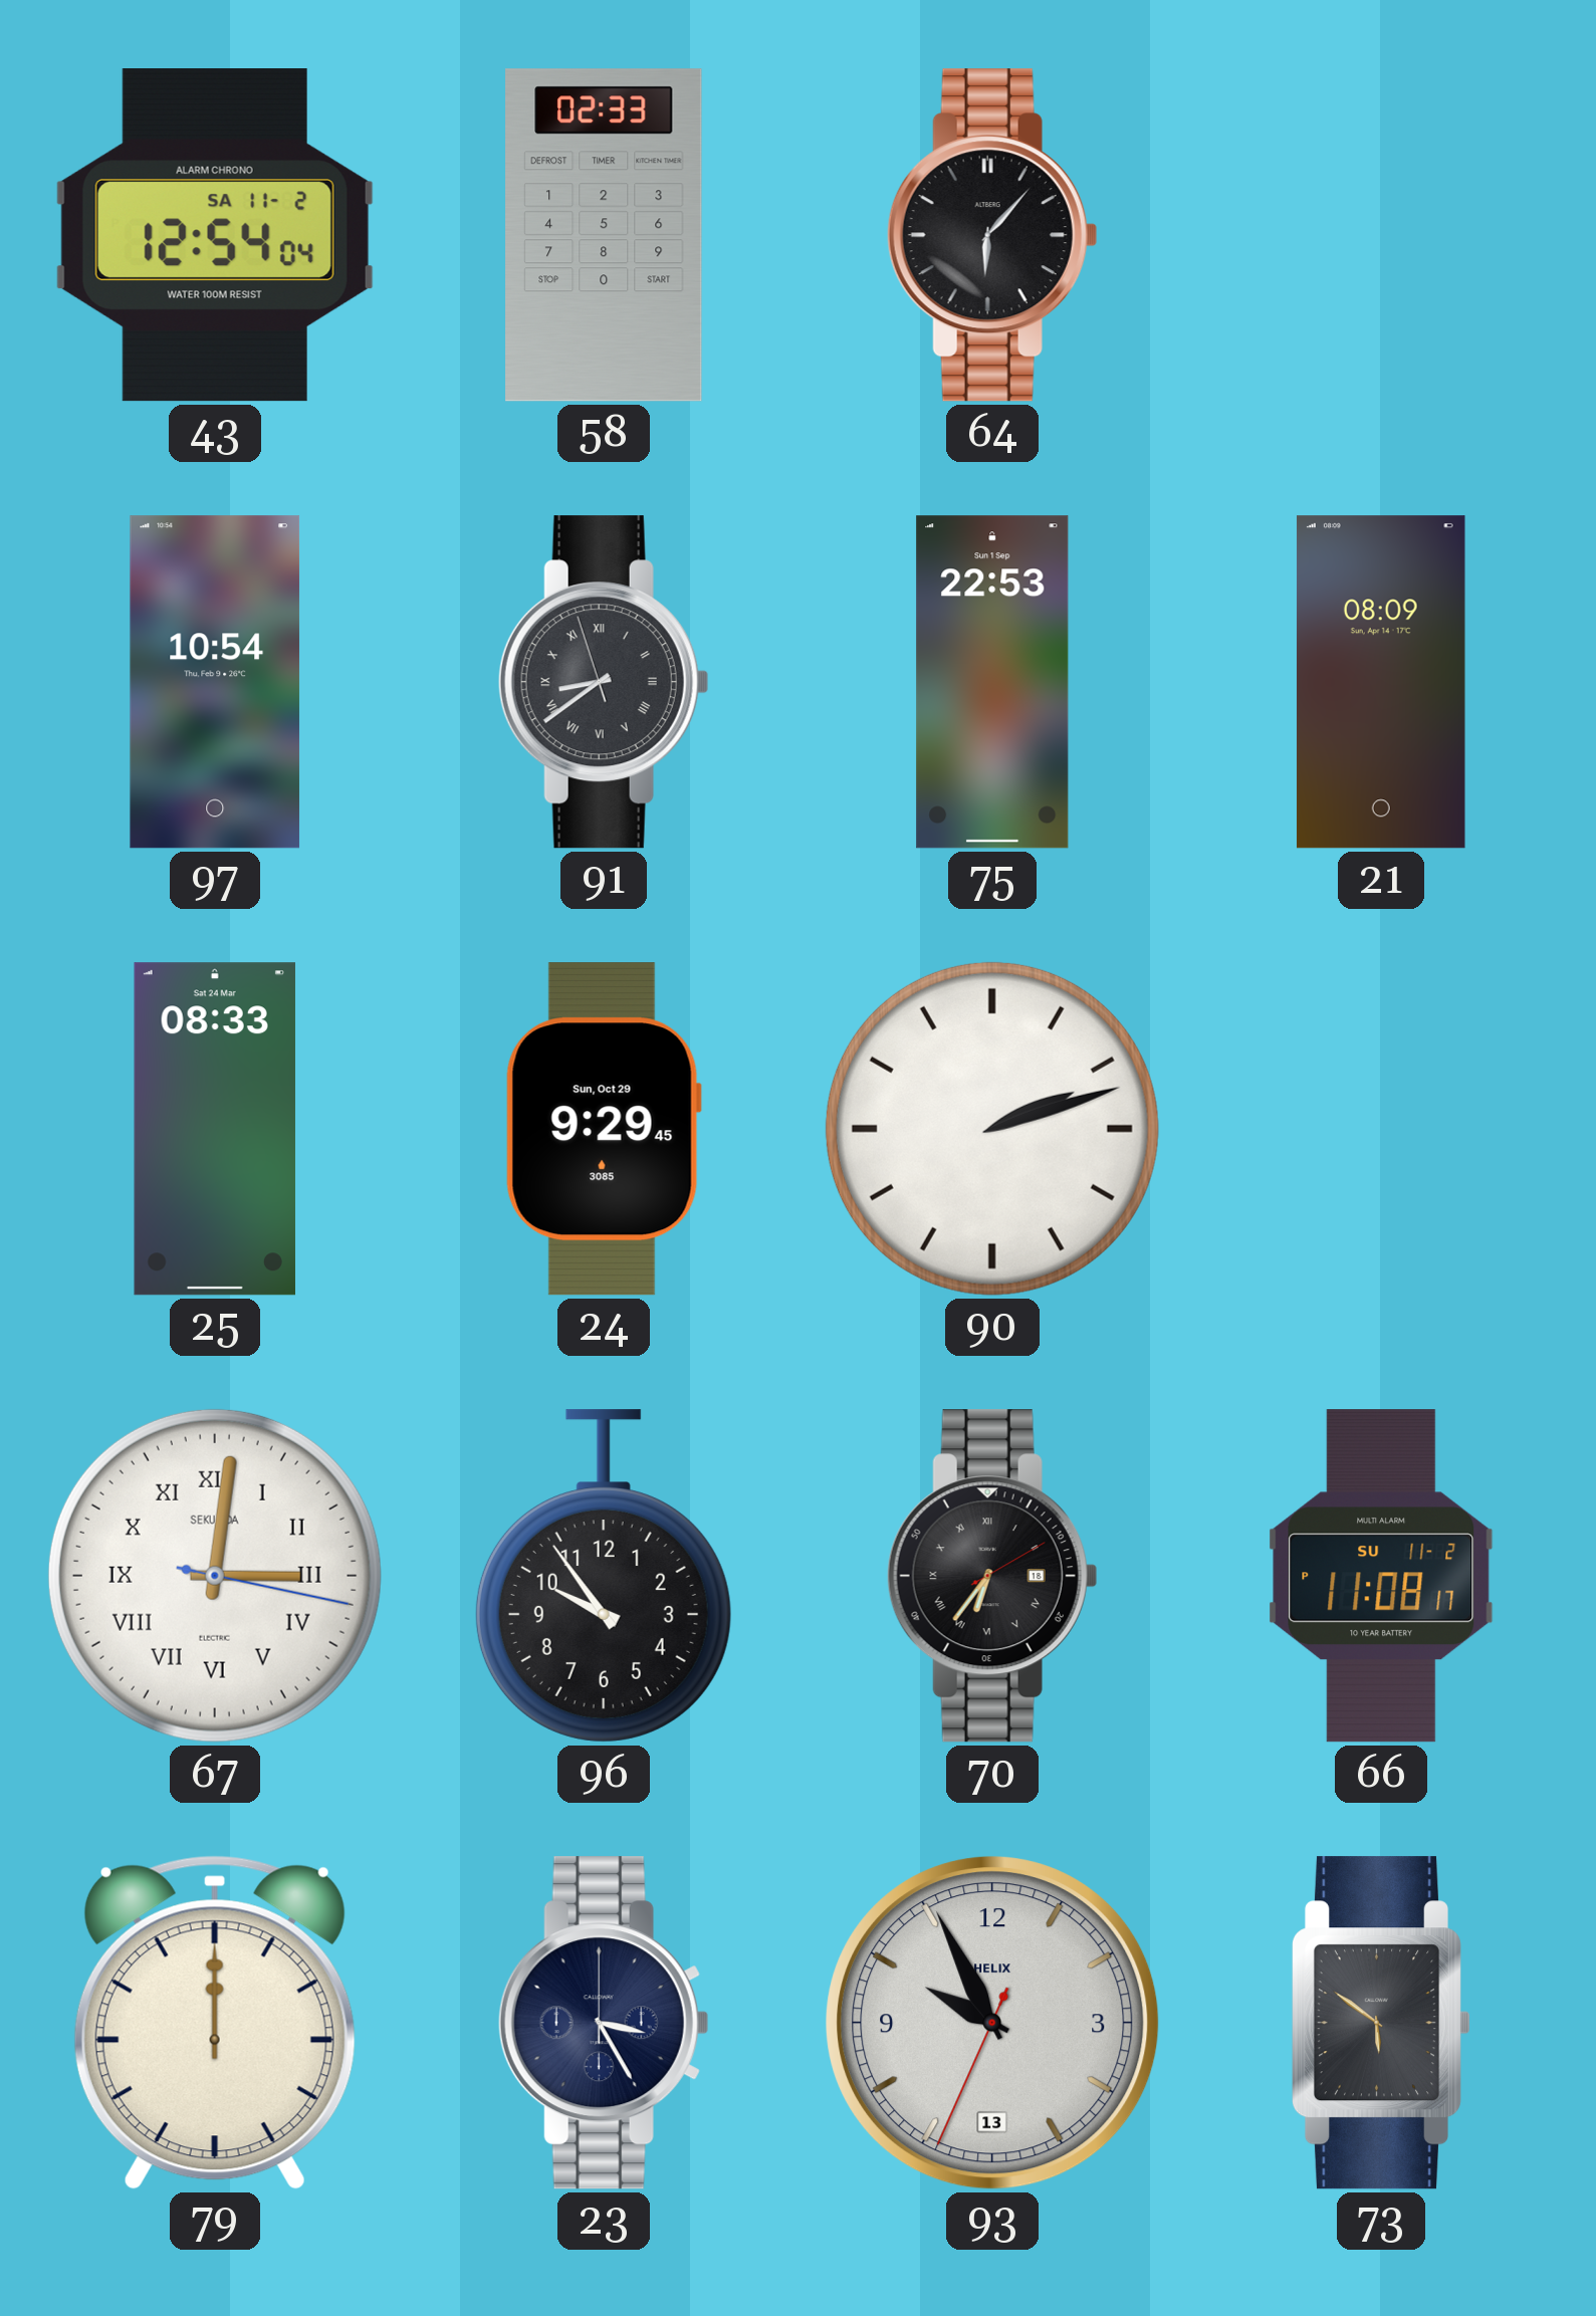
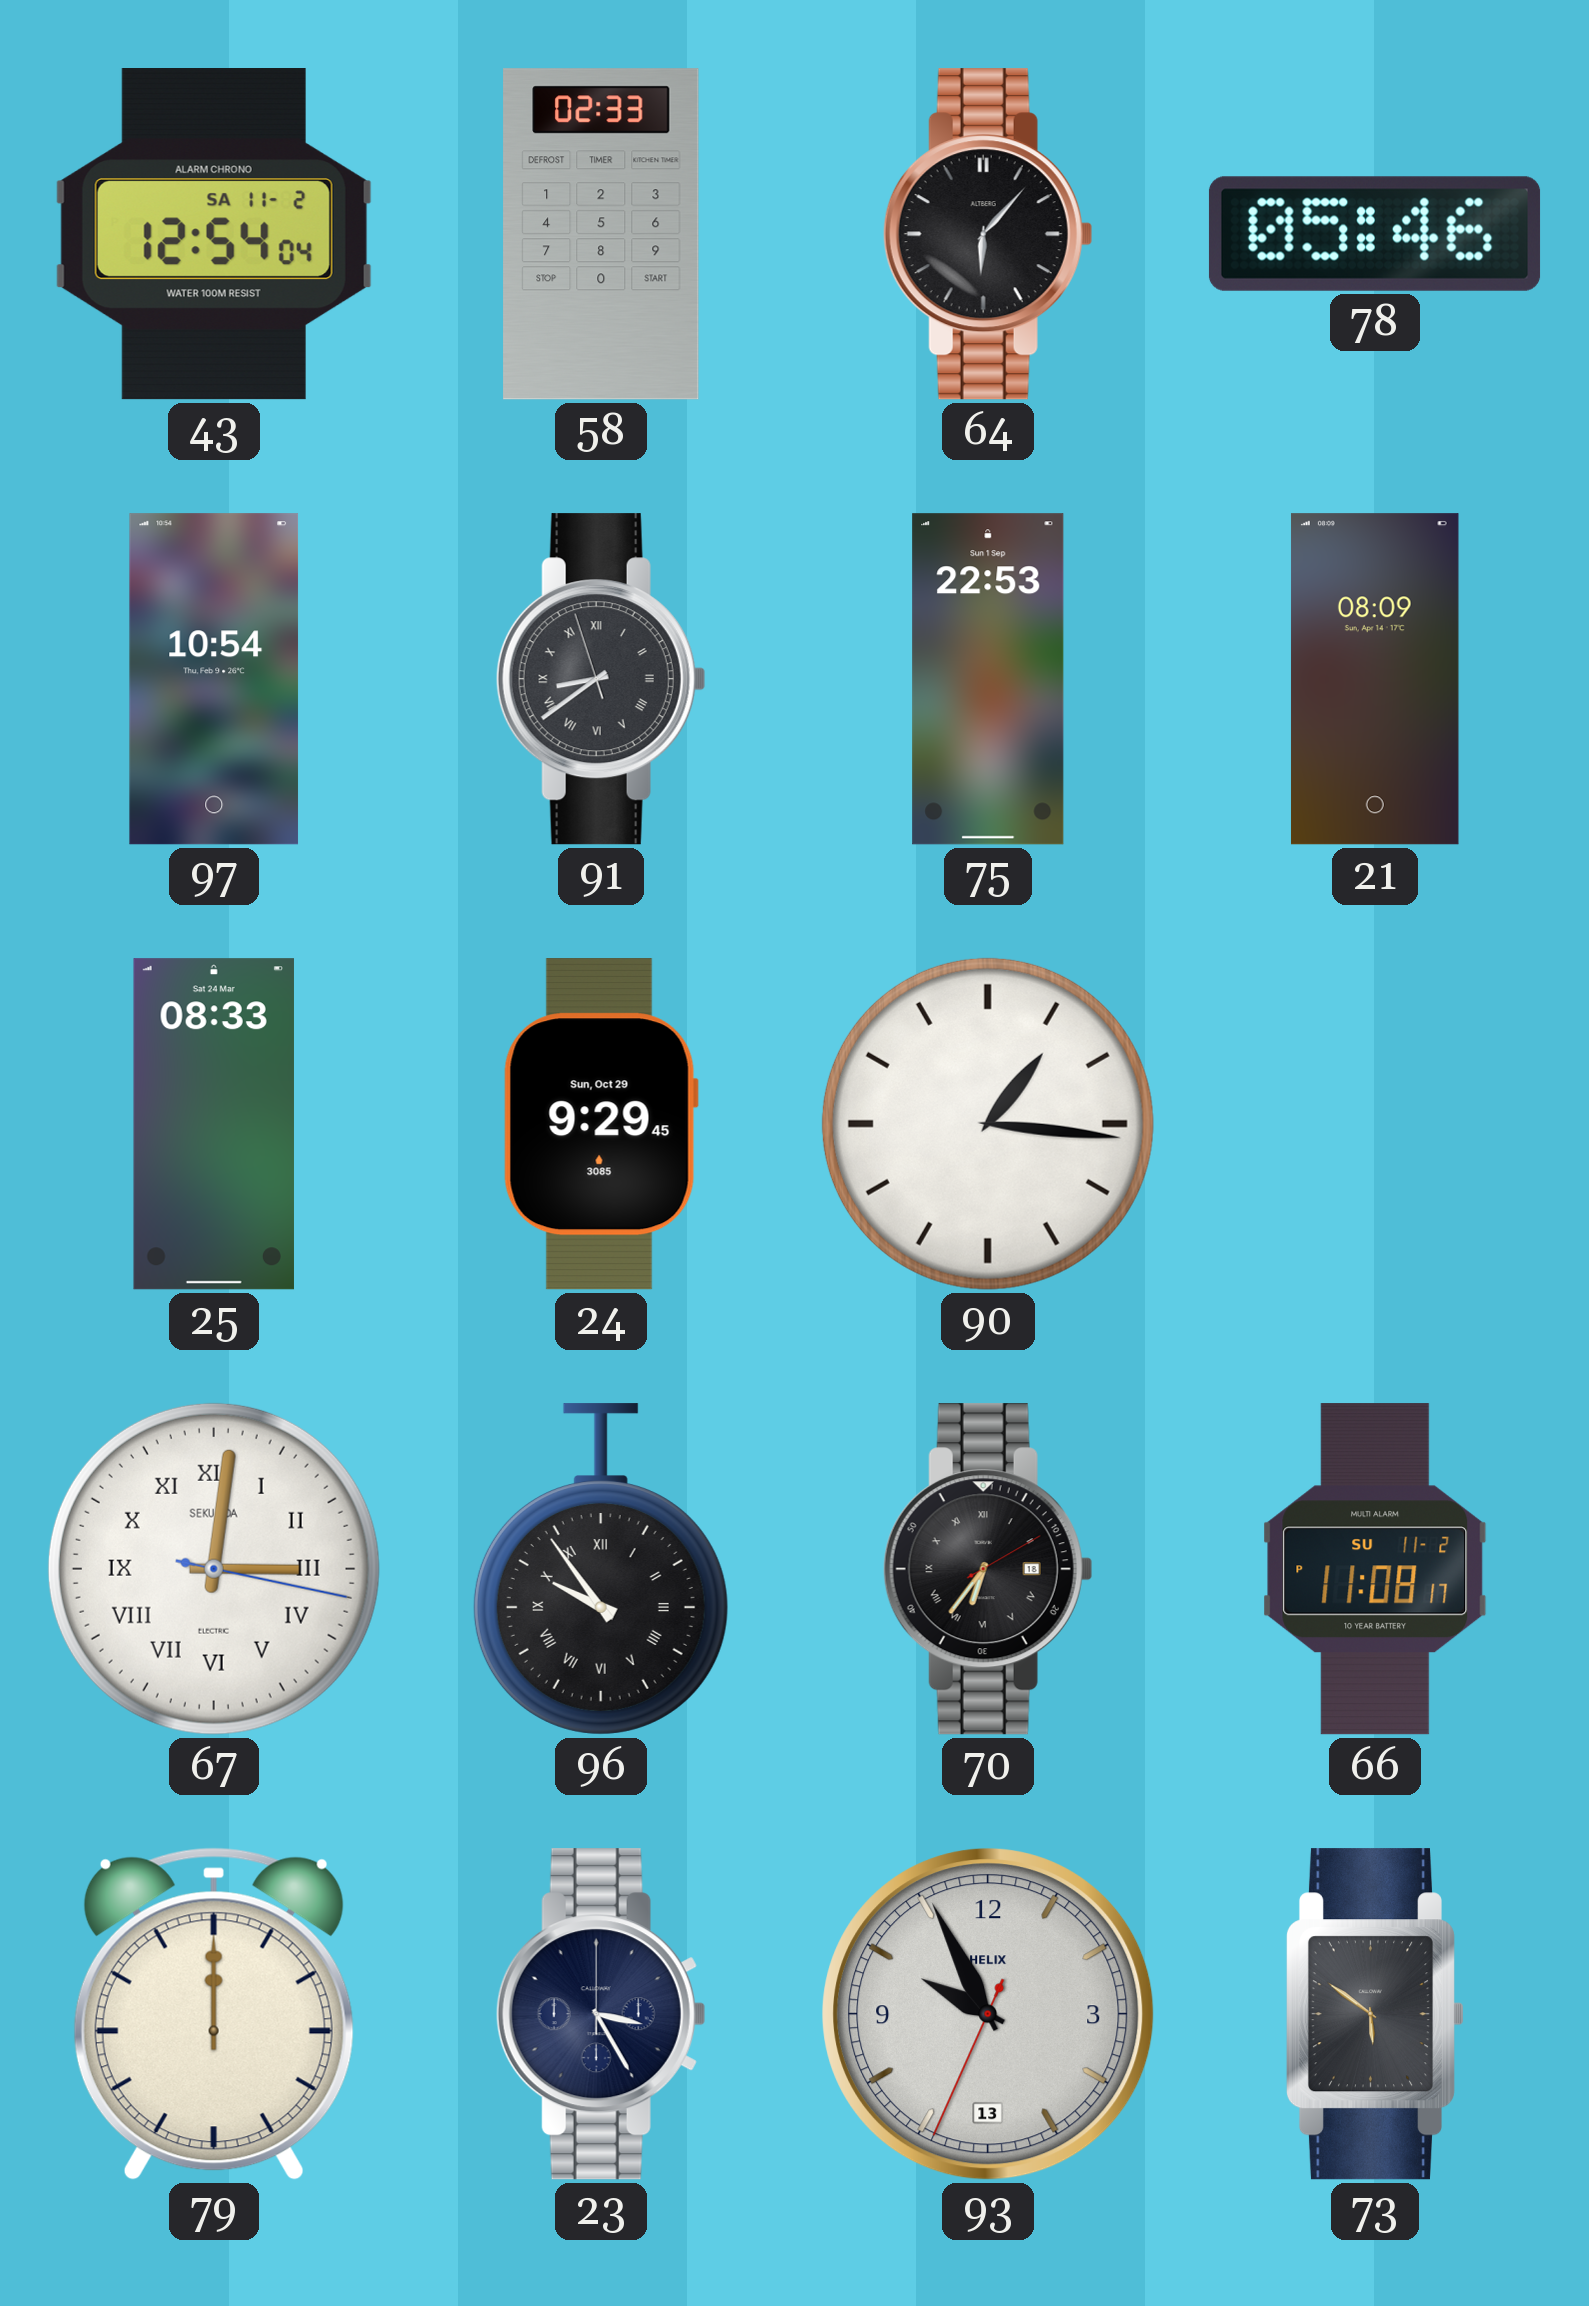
78: none -> 05:46
90: 2:12 -> 1:16
96 numerals: Arabic -> Roman
